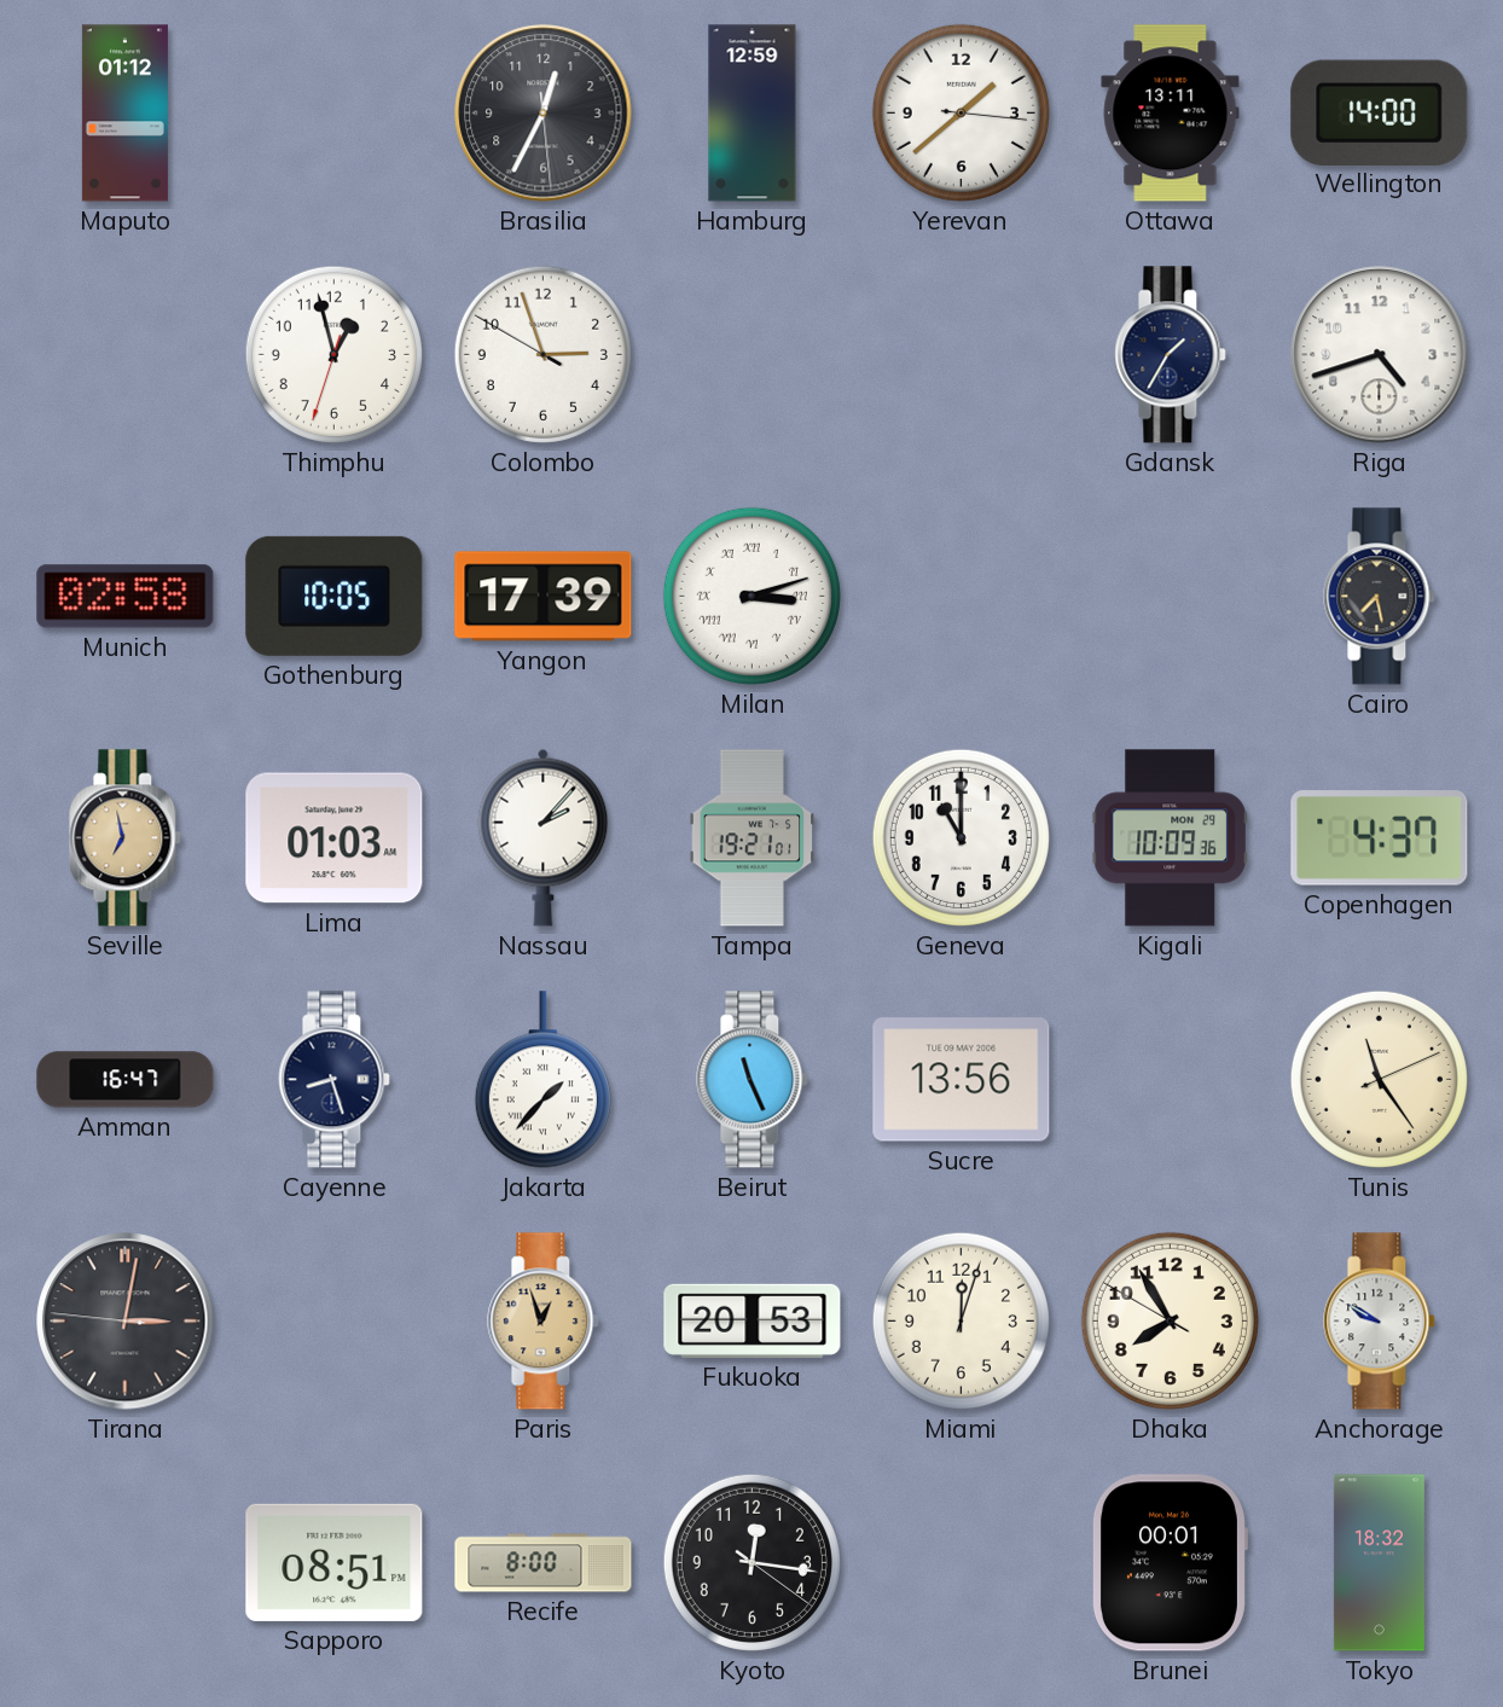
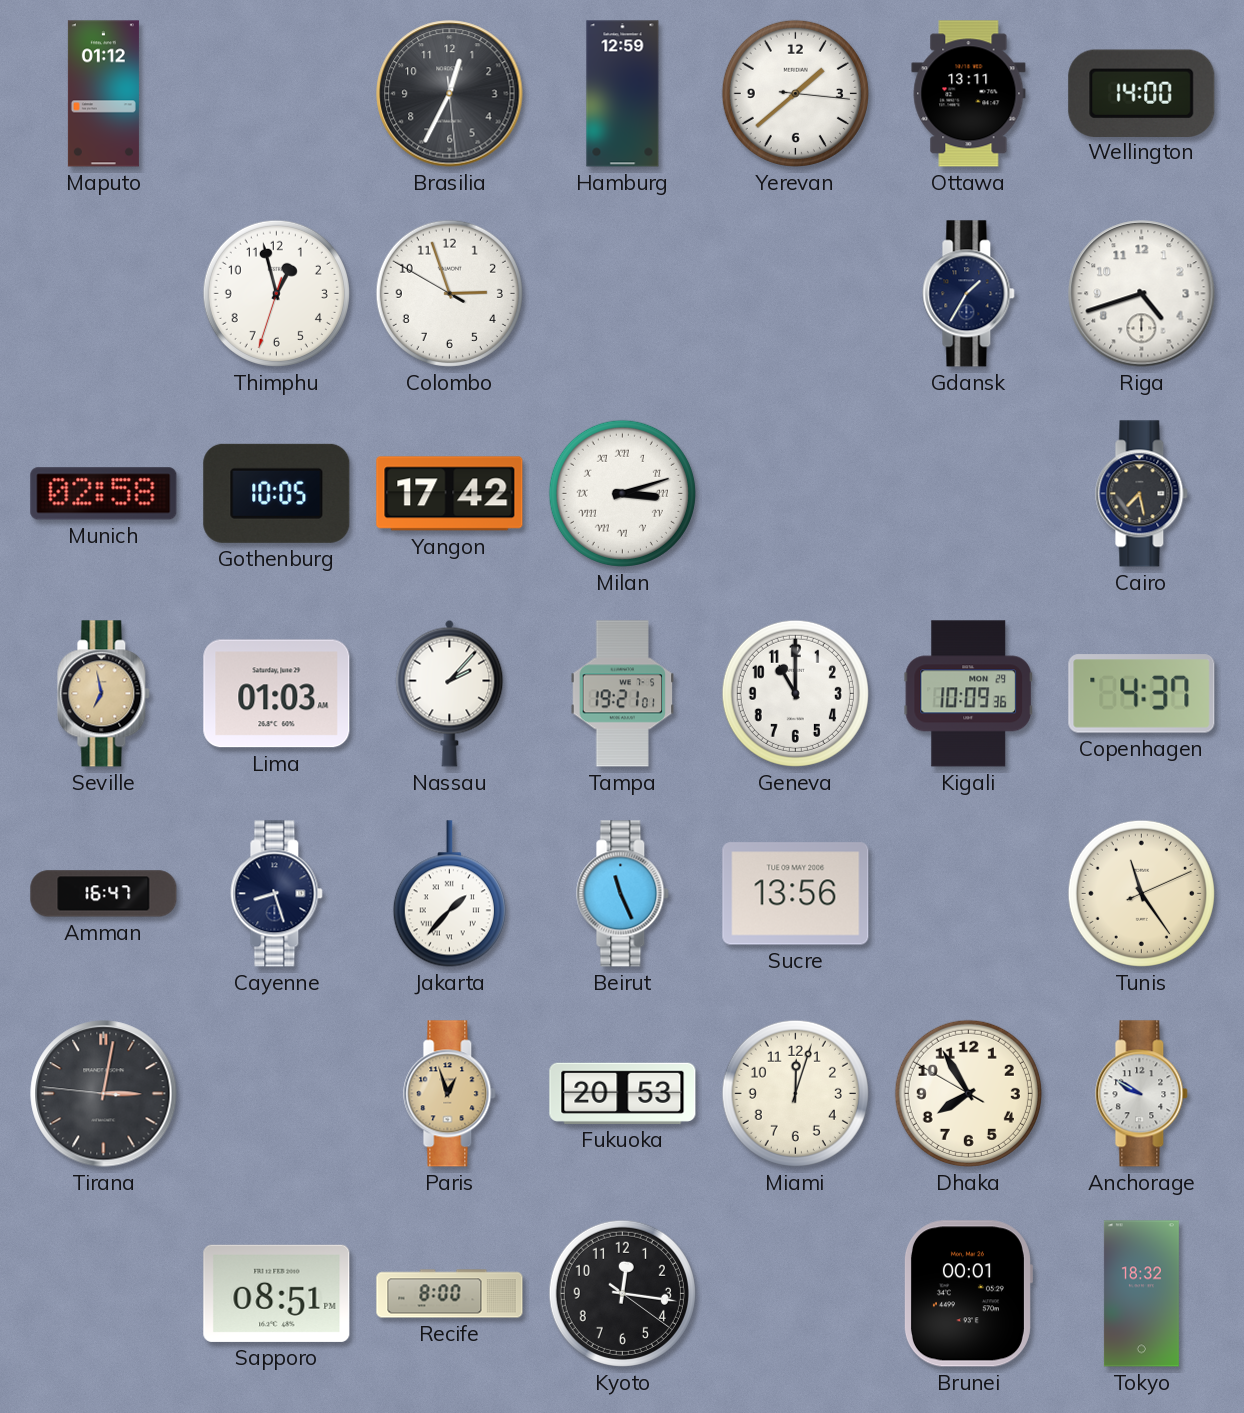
Yangon: 17:39 -> 17:42
